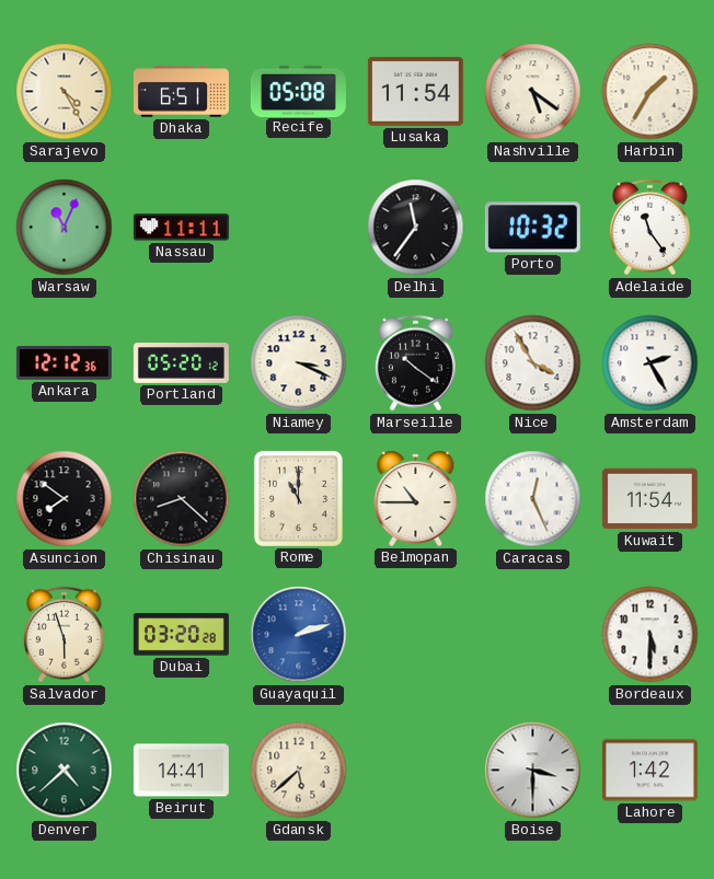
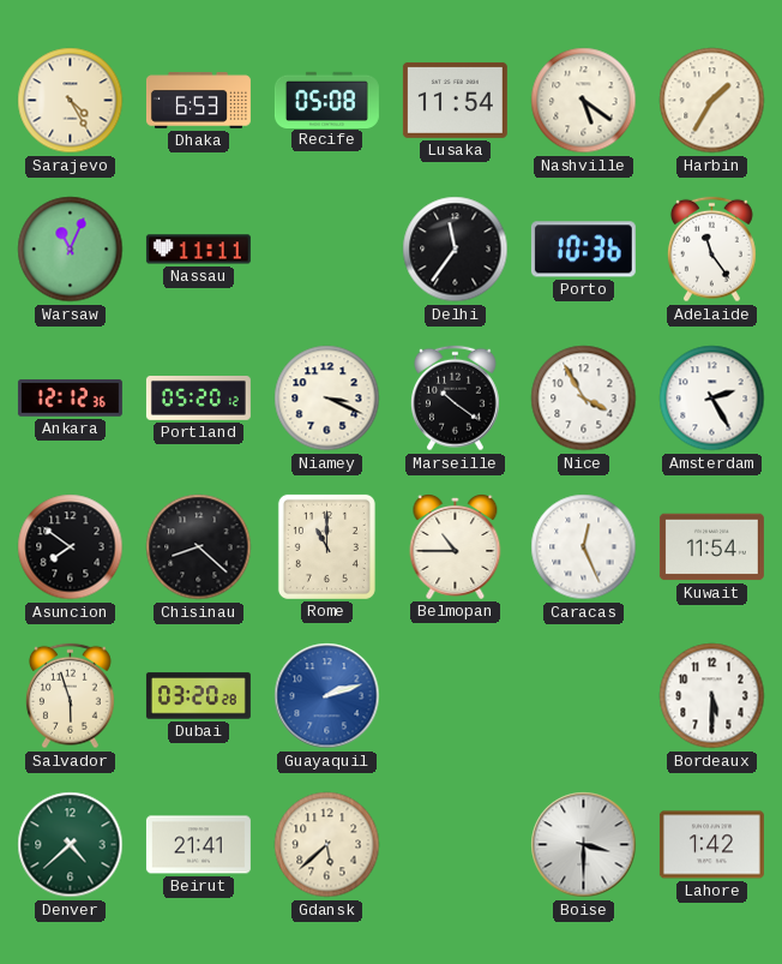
Dhaka: 6:51 -> 6:53
Porto: 10:32 -> 10:36
Beirut: 14:41 -> 21:41
